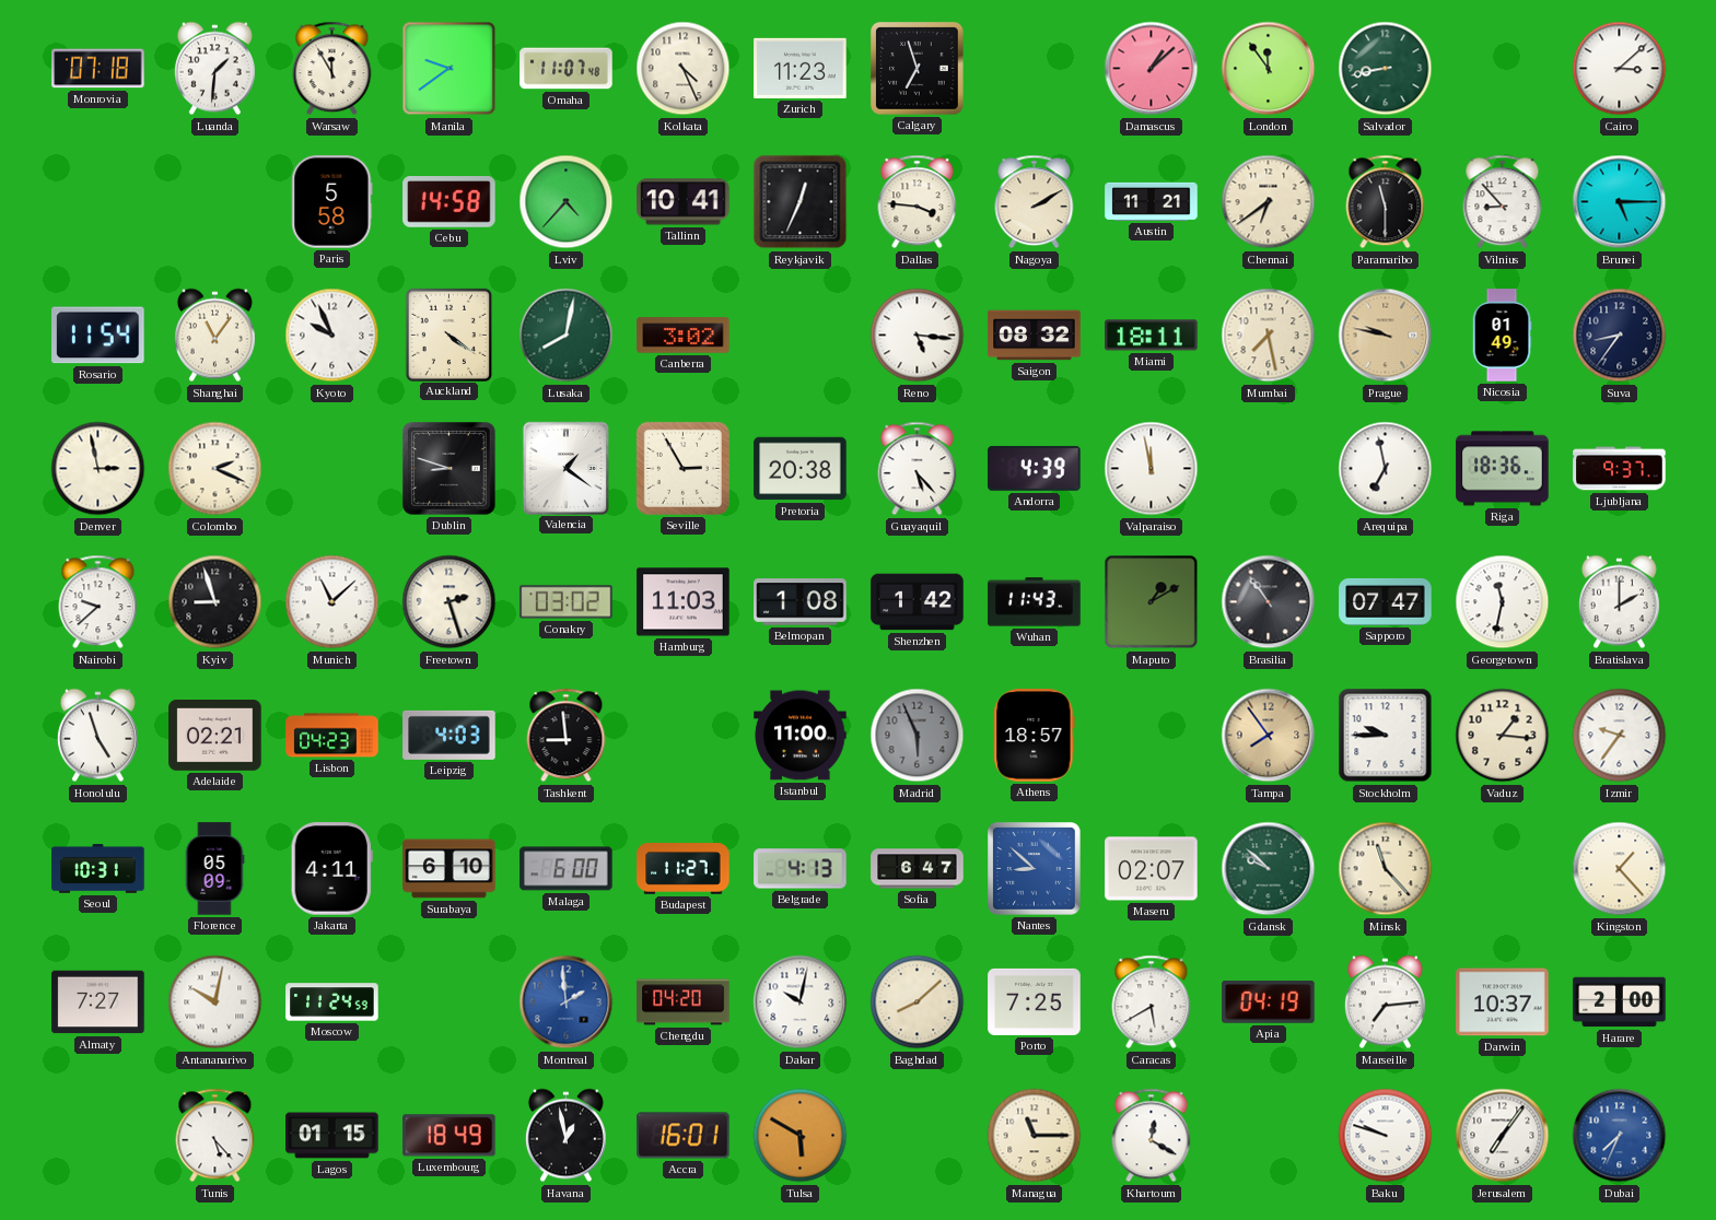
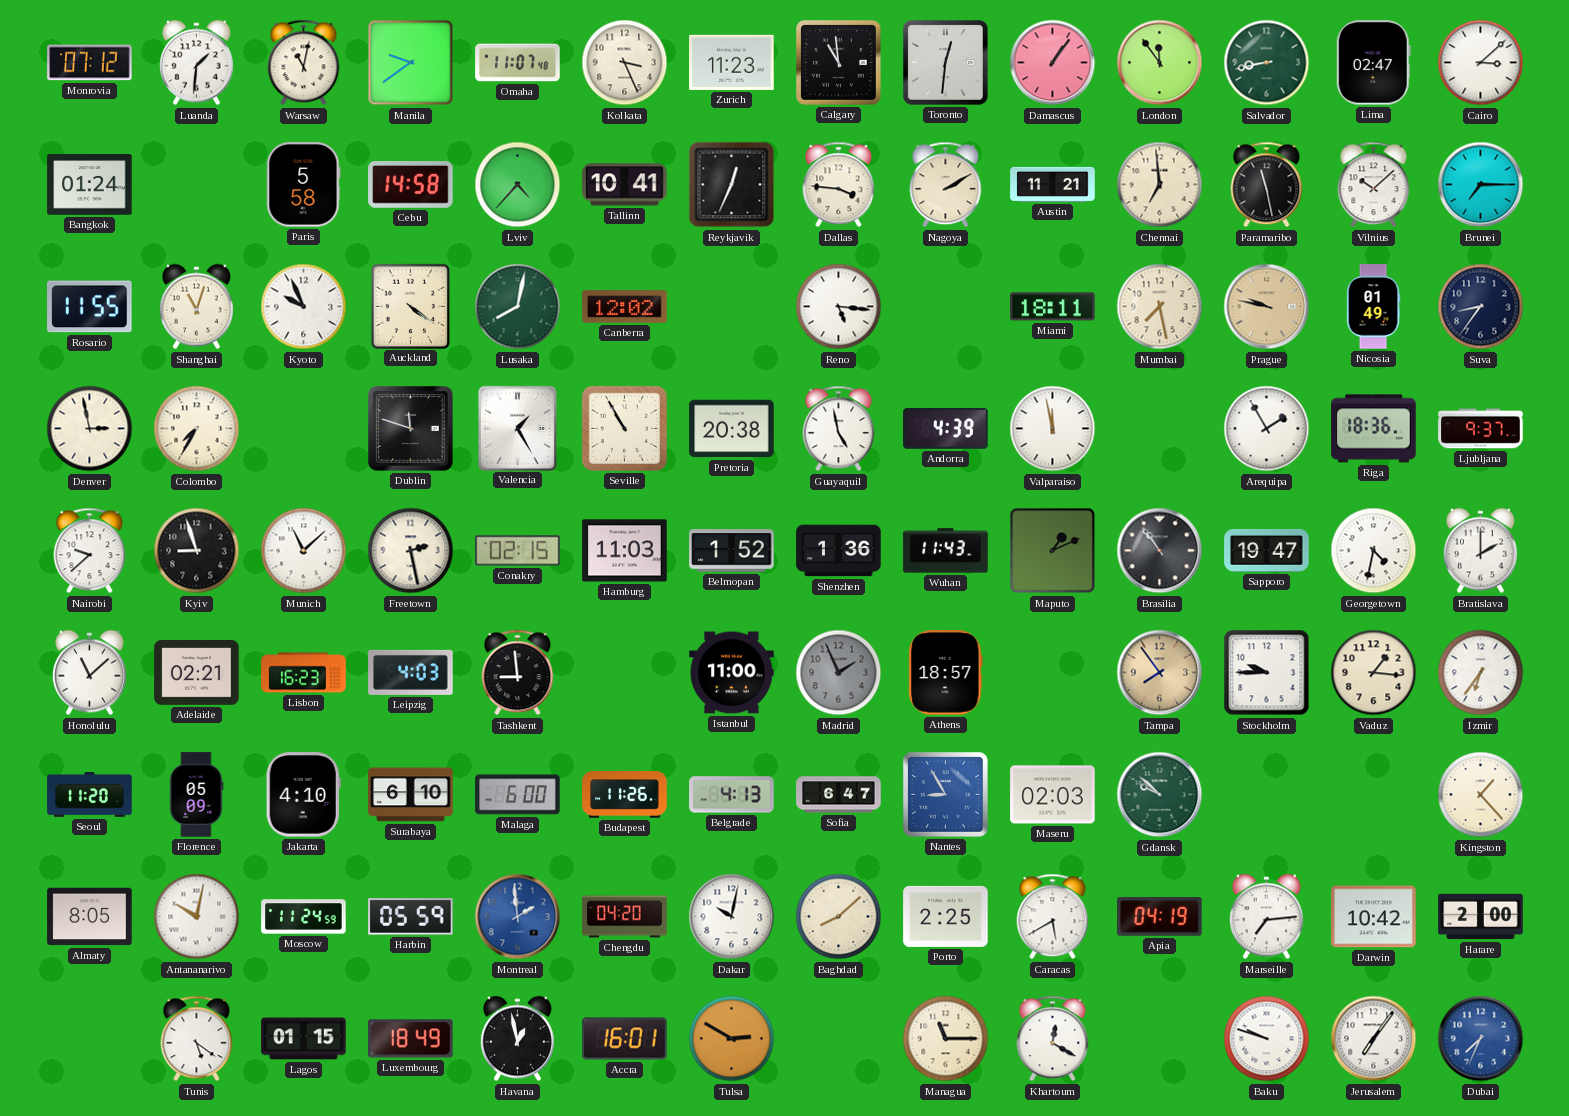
Monrovia: 07:18 -> 07:12
Warsaw: 11:55 -> 11:02
Kolkata: 4:26 -> 3:26
Calgary: 6:57 -> 10:59
Toronto: none -> 12:31
Damascus: 1:08 -> 1:06
Lima: none -> 02:47
Bangkok: none -> 01:24
Chennai: 6:39 -> 6:59
Paramaribo: 11:30 -> 11:28
Vilnius: 8:53 -> 10:08
Brunei: 5:15 -> 7:15
Rosario: 11:54 -> 11:55
Shanghai: 11:06 -> 11:03
Canberra: 3:02 -> 12:02
Saigon: 08:32 -> none
Colombo: 2:19 -> 7:35
Dublin: 8:48 -> 11:48
Valencia: 1:21 -> 1:25
Seville: 2:55 -> 10:55
Guayaquil: 5:23 -> 4:58
Arequipa: 6:58 -> 1:55
Freetown: 2:27 -> 2:28
Conakry: 03:02 -> 02:15
Belmopan: 1:08 -> 1:52
Shenzhen: 1:42 -> 1:36
Maputo: 1:10 -> 1:11
Sapporo: 07:47 -> 19:47
Georgetown: 11:32 -> 4:32
Honolulu: 4:57 -> 11:08
Lisbon: 04:23 -> 16:23
Madrid: 5:56 -> 1:56
Izmir: 9:36 -> 6:36
Seoul: 10:31 -> 11:20
Jakarta: 4:11 -> 4:10
Budapest: 11:27 -> 11:26
Nantes: 8:52 -> 8:55
Maseru: 02:07 -> 02:03
Minsk: 11:23 -> none
Almaty: 7:27 -> 8:05
Harbin: none -> 05:59
Porto: 7:25 -> 2:25
Darwin: 10:37 -> 10:42
Tunis: 5:23 -> 5:21
Tulsa: 5:50 -> 2:50
